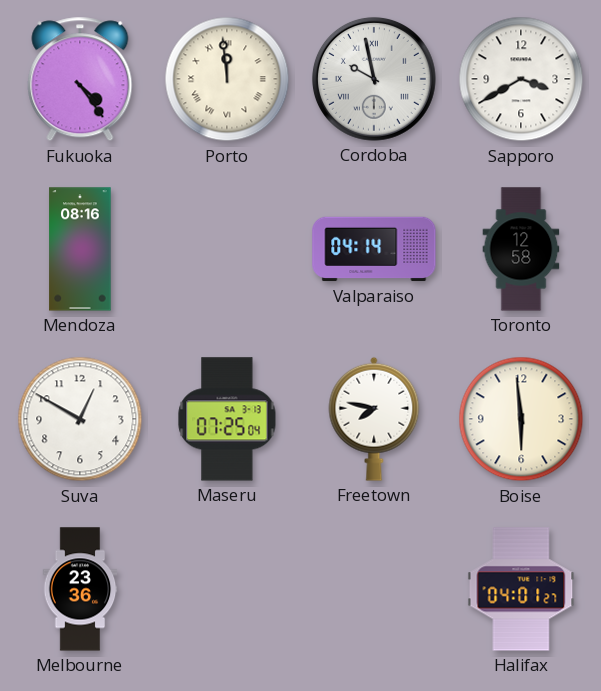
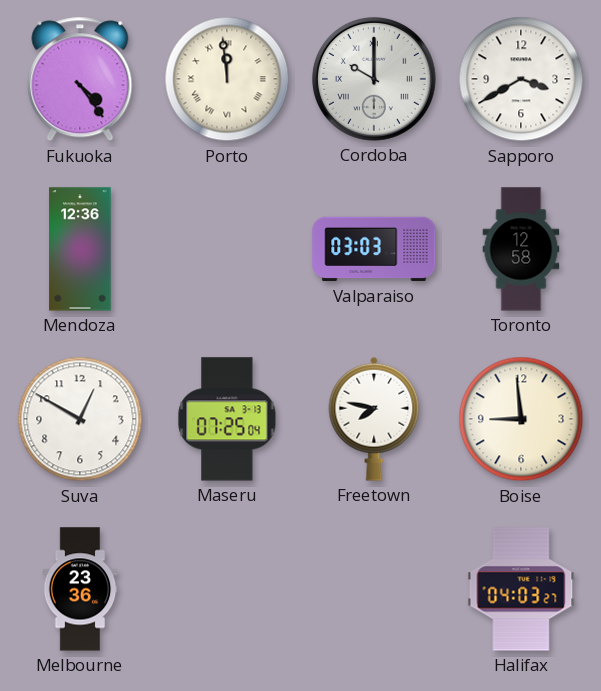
Cordoba: 9:58 -> 10:00
Mendoza: 08:16 -> 12:36
Valparaiso: 04:14 -> 03:03
Boise: 5:59 -> 8:59
Halifax: 04:01 -> 04:03
